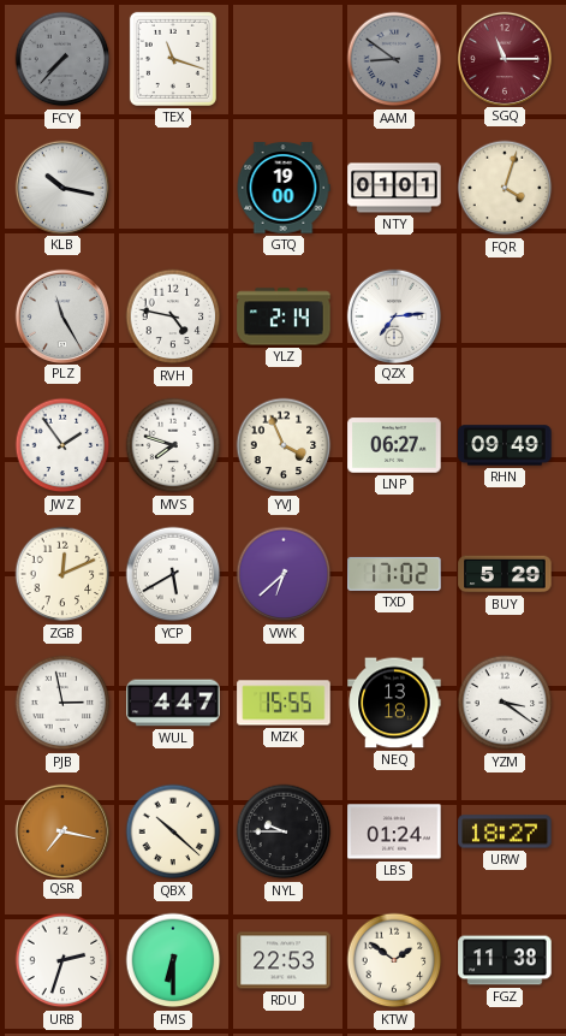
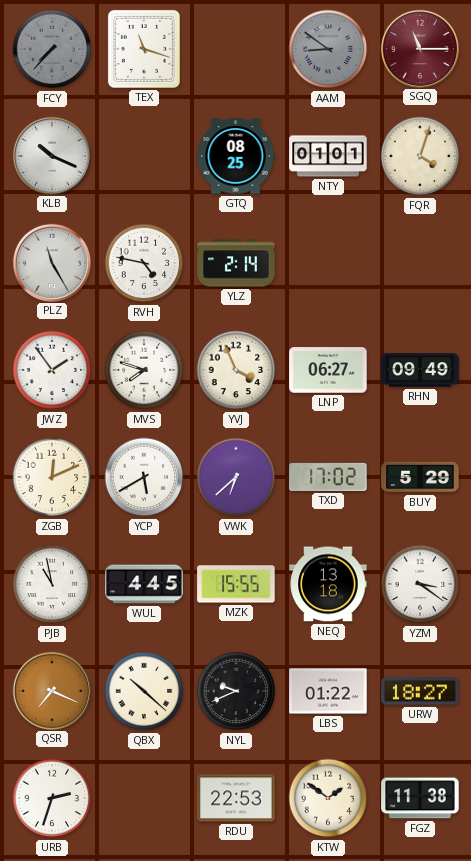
KLB: 10:17 -> 10:19
GTQ: 19:00 -> 08:25
QZX: 7:14 -> none
PJB: 2:58 -> 10:58
WUL: 4:47 -> 4:45
QSR: 7:17 -> 7:19
NYL: 9:45 -> 9:41
LBS: 01:24 -> 01:22
FMS: 6:30 -> none
